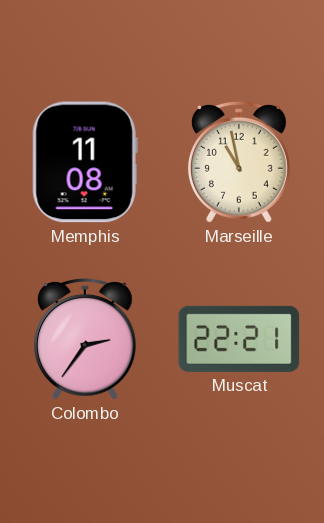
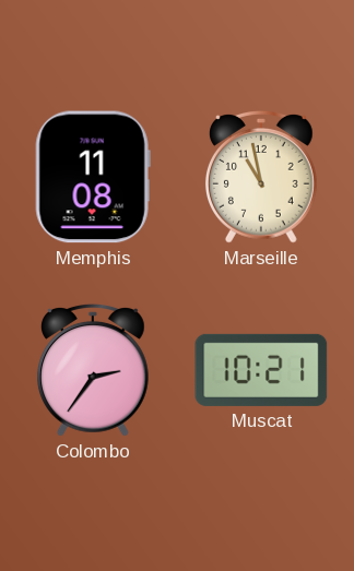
Muscat: 22:21 -> 10:21
